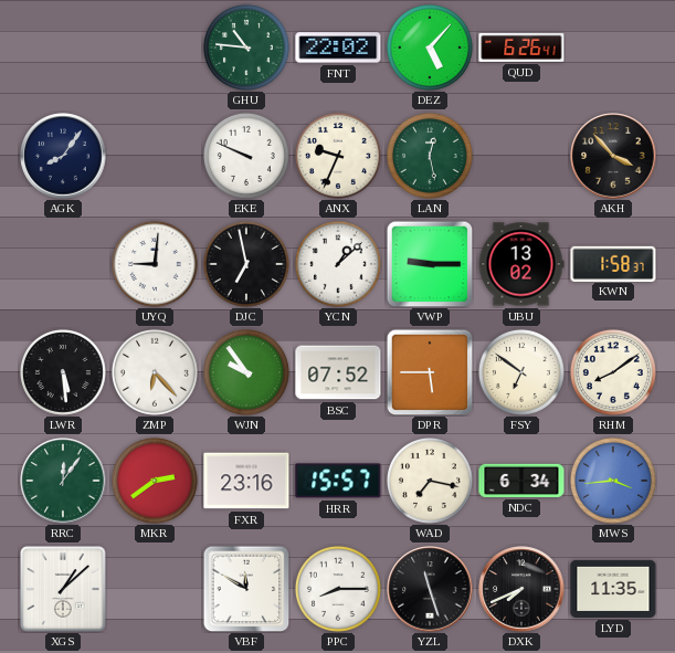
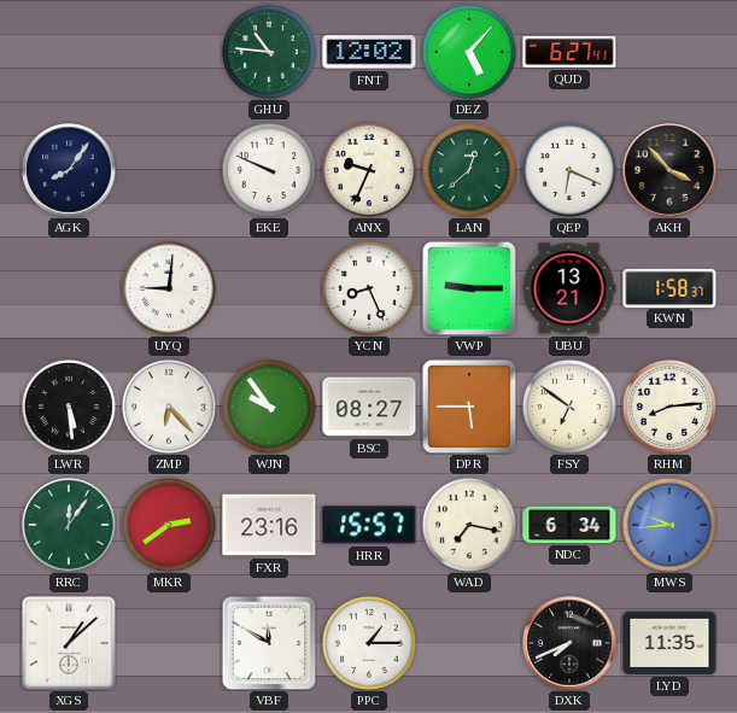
FNT: 22:02 -> 12:02
QUD: 6:26 -> 6:27
LAN: 12:28 -> 12:38
QEP: none -> 6:19
DJC: 6:58 -> none
YCN: 1:08 -> 8:26
UBU: 13:02 -> 13:21
BSC: 07:52 -> 08:27
RHM: 8:09 -> 8:14
MWS: 3:44 -> 9:44
PPC: 8:15 -> 1:15
YZL: 11:27 -> none
